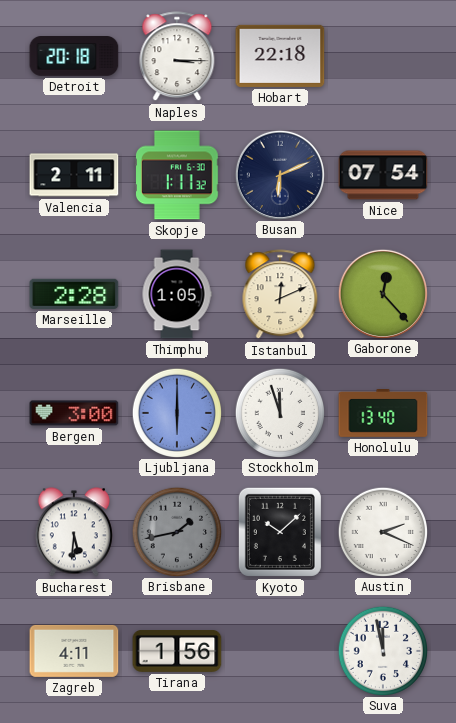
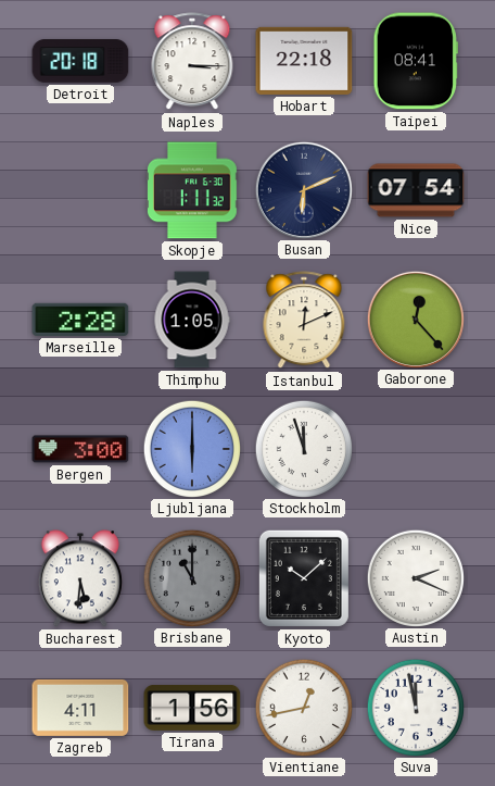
Taipei: none -> 08:41
Valencia: 2:11 -> none
Honolulu: 13:40 -> none
Brisbane: 1:43 -> 11:00
Vientiane: none -> 12:43
